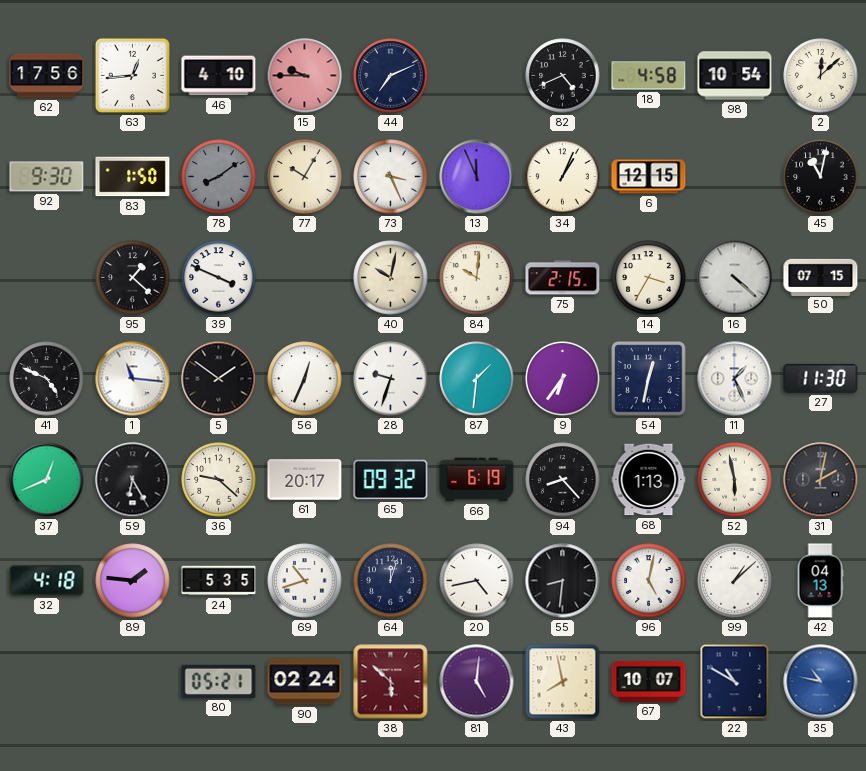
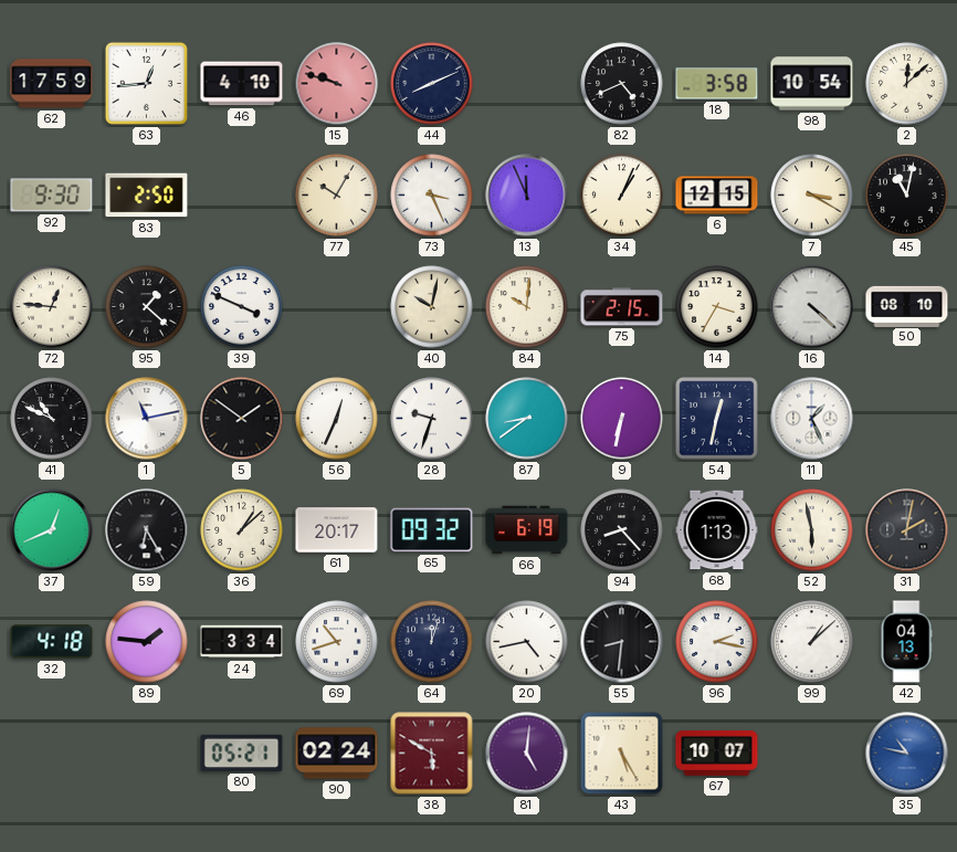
62: 17:56 -> 17:59
15: 9:45 -> 9:48
44: 7:11 -> 8:11
18: 4:58 -> 3:58
83: 1:50 -> 2:50
78: 8:09 -> none
7: none -> 3:20
72: none -> 12:46
50: 07:15 -> 08:10
41: 4:49 -> 10:49
1: 11:16 -> 11:13
87: 1:31 -> 8:39
9: 6:36 -> 6:32
27: 11:30 -> none
36: 9:22 -> 1:08
24: 5:35 -> 3:34
96: 5:02 -> 2:17
38: 5:52 -> 5:50
43: 7:58 -> 5:25
22: 10:50 -> none
